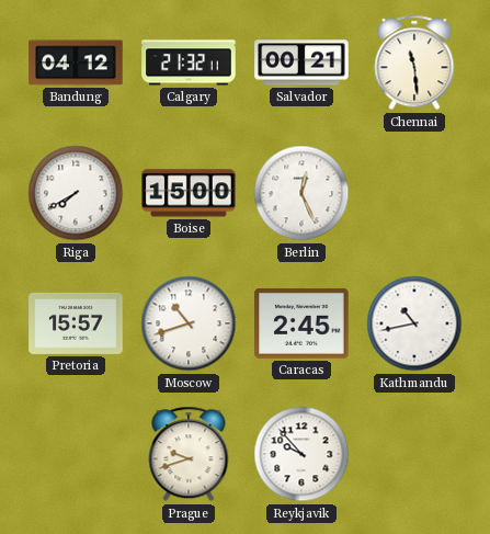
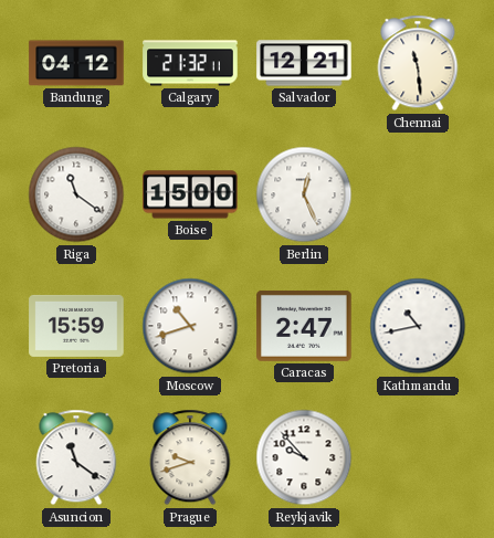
Salvador: 00:21 -> 12:21
Riga: 7:40 -> 11:21
Pretoria: 15:57 -> 15:59
Caracas: 2:45 -> 2:47
Asuncion: none -> 11:21
